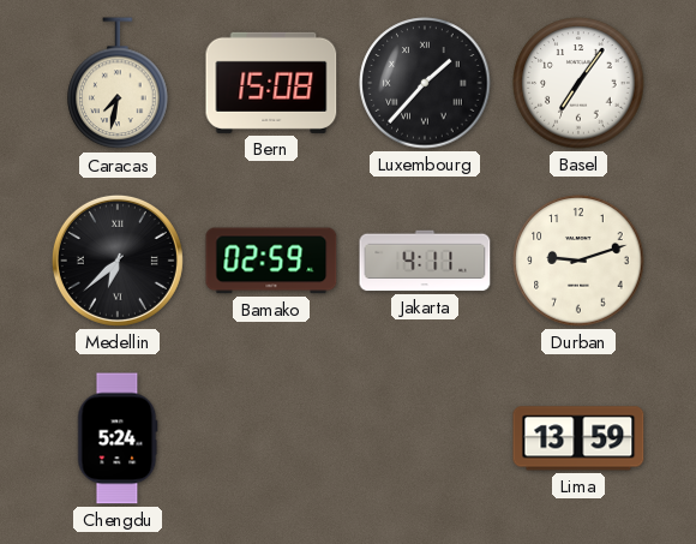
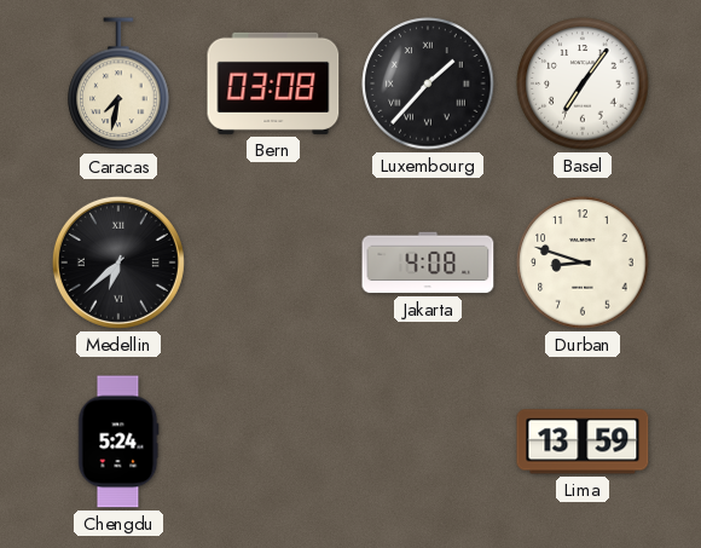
Bern: 15:08 -> 03:08
Bamako: 02:59 -> none
Jakarta: 4:11 -> 4:08
Durban: 9:12 -> 8:48
